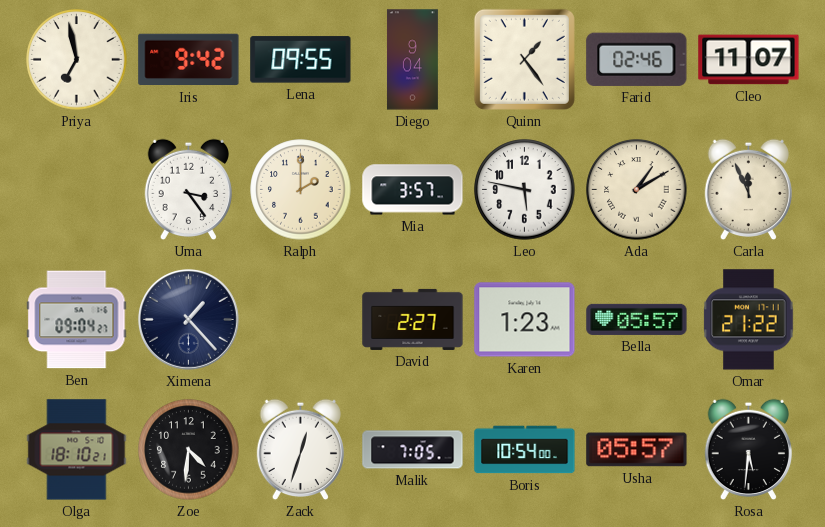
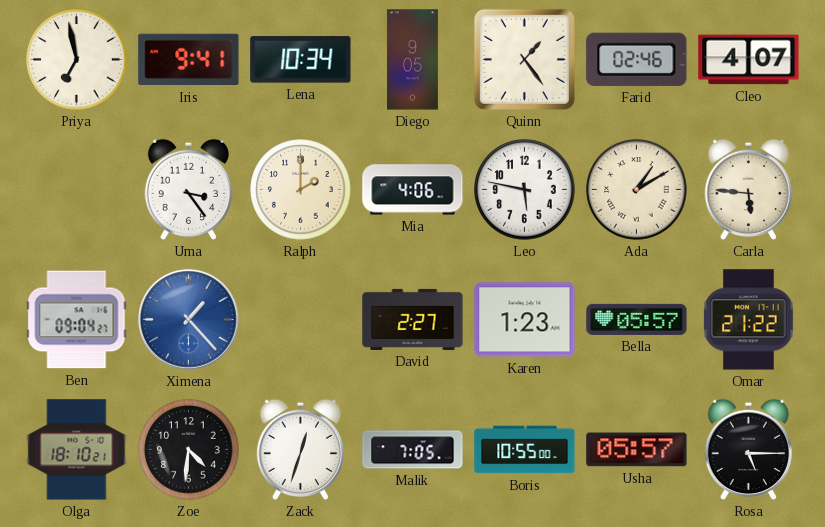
Iris: 9:42 -> 9:41
Lena: 09:55 -> 10:34
Diego: 9:04 -> 9:05
Cleo: 11:07 -> 4:07
Mia: 3:57 -> 4:06
Carla: 11:56 -> 5:46
Ximena dial: navy -> blue
Boris: 10:54 -> 10:55
Rosa: 5:31 -> 5:15
